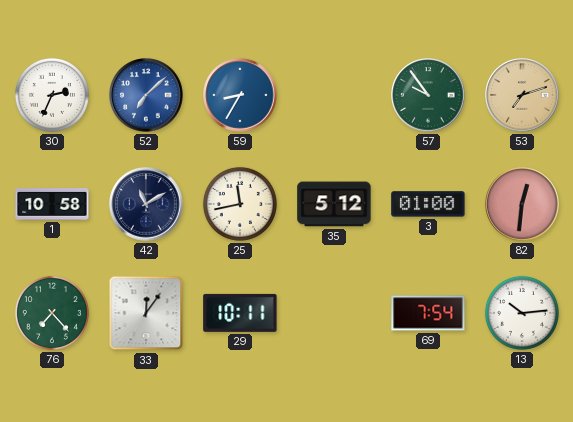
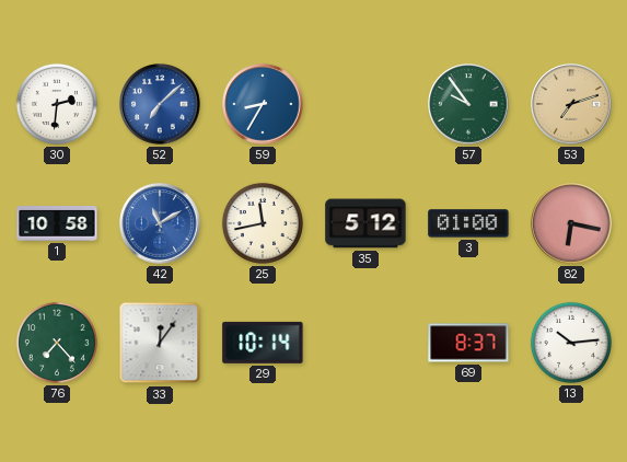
30: 2:34 -> 2:31
42 dial: navy -> blue
82: 12:31 -> 6:17
29: 10:11 -> 10:14
69: 7:54 -> 8:37
